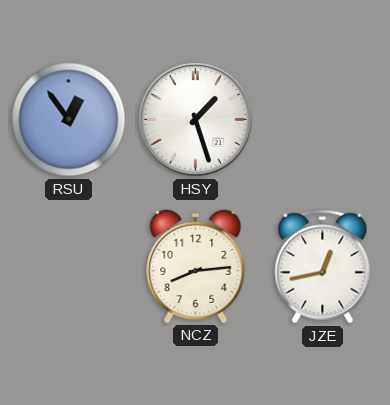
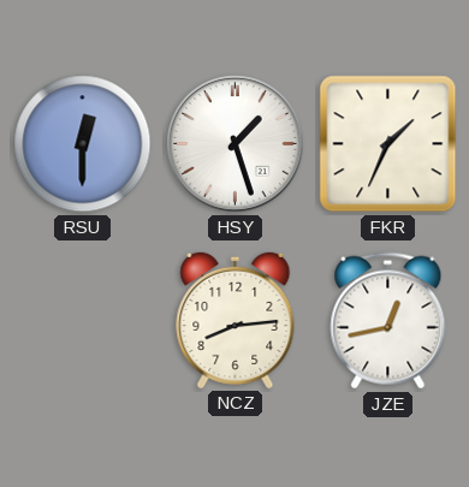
RSU: 12:54 -> 12:30
FKR: none -> 1:34
